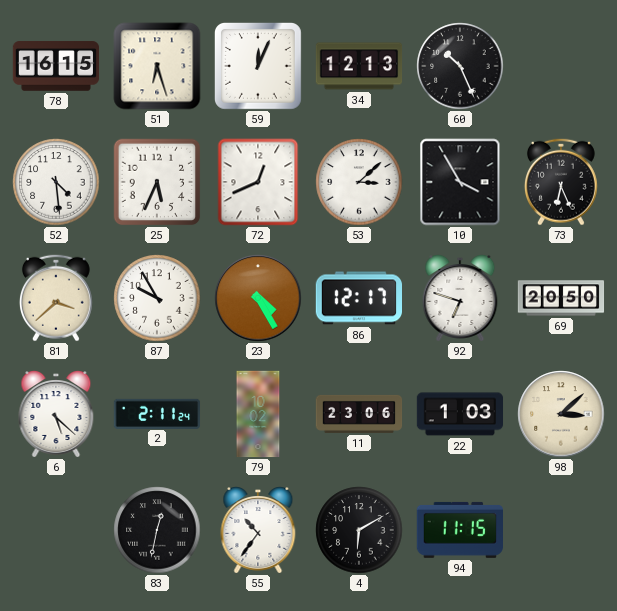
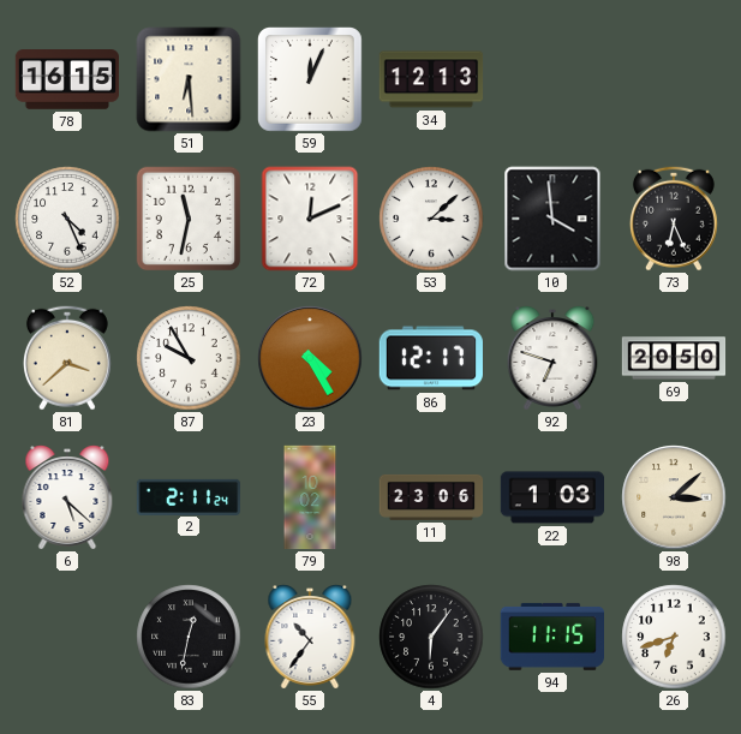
51: 6:27 -> 6:29
60: 10:26 -> none
52: 4:29 -> 4:26
25: 5:34 -> 11:32
72: 12:41 -> 12:11
10: 3:55 -> 3:59
4: 6:10 -> 6:06
26: none -> 6:42
